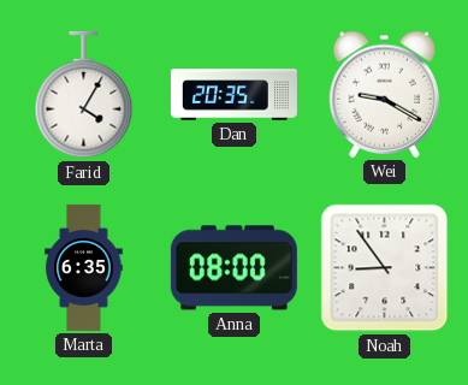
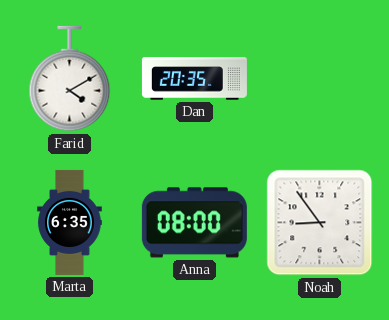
Farid: 4:05 -> 4:10
Wei: 9:20 -> none
